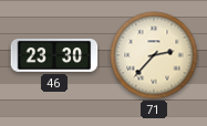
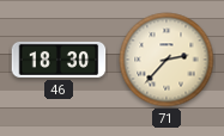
46: 23:30 -> 18:30
